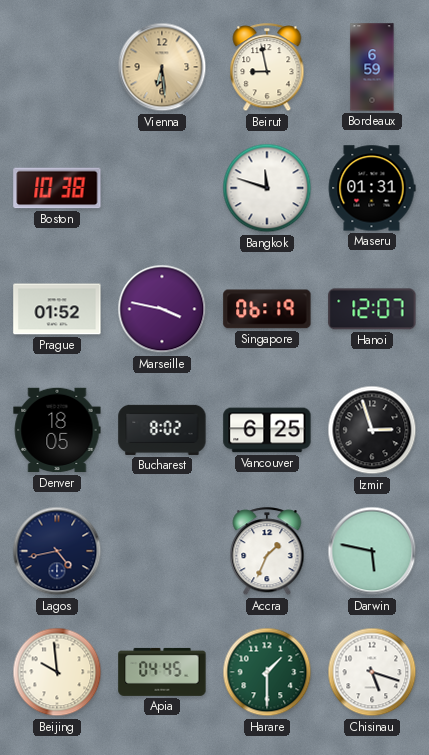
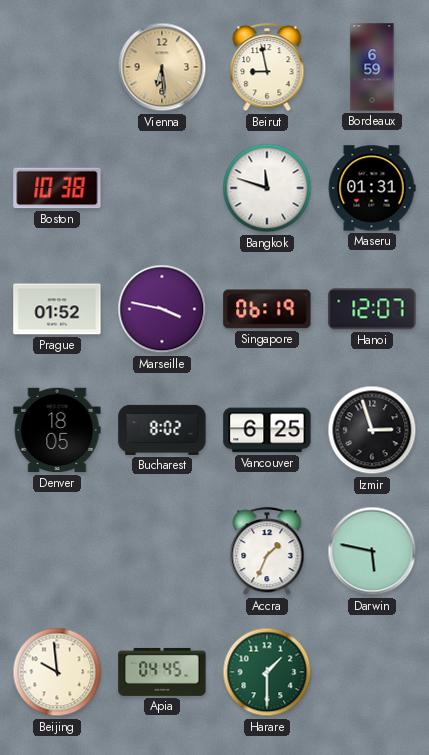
Lagos: 4:43 -> none
Chisinau: 5:18 -> none
